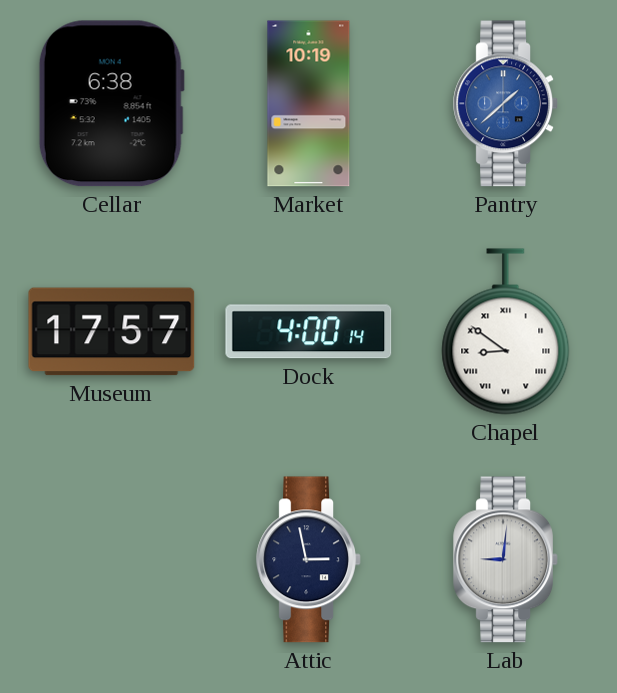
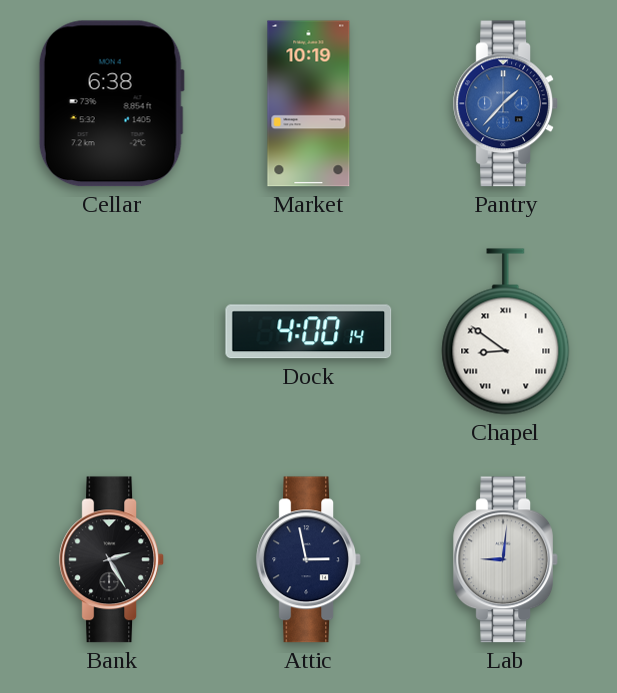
Pantry: 1:38 -> 1:37
Museum: 17:57 -> none
Bank: none -> 2:25
